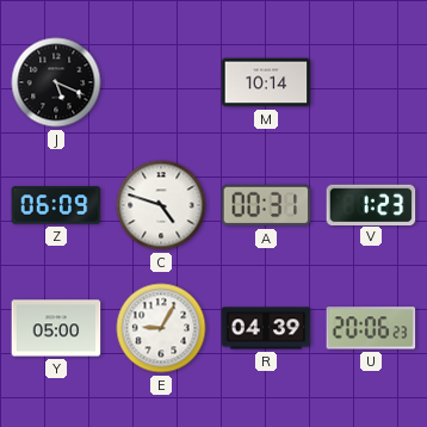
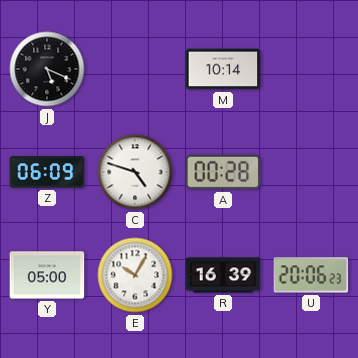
A: 00:31 -> 00:28
V: 1:23 -> none
E: 9:05 -> 10:05
R: 04:39 -> 16:39
